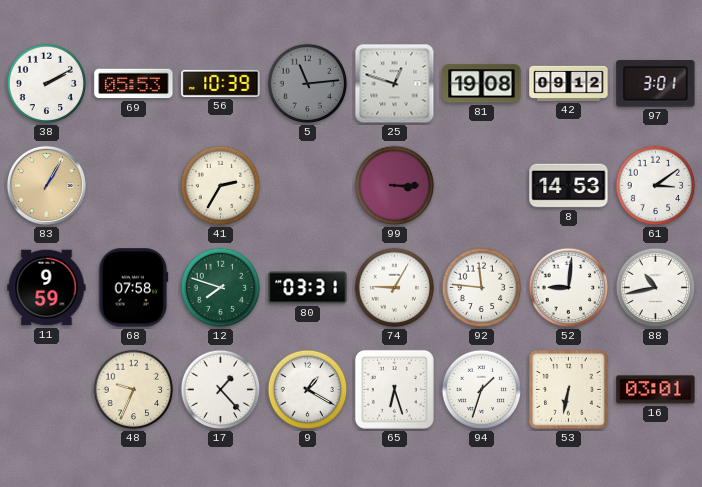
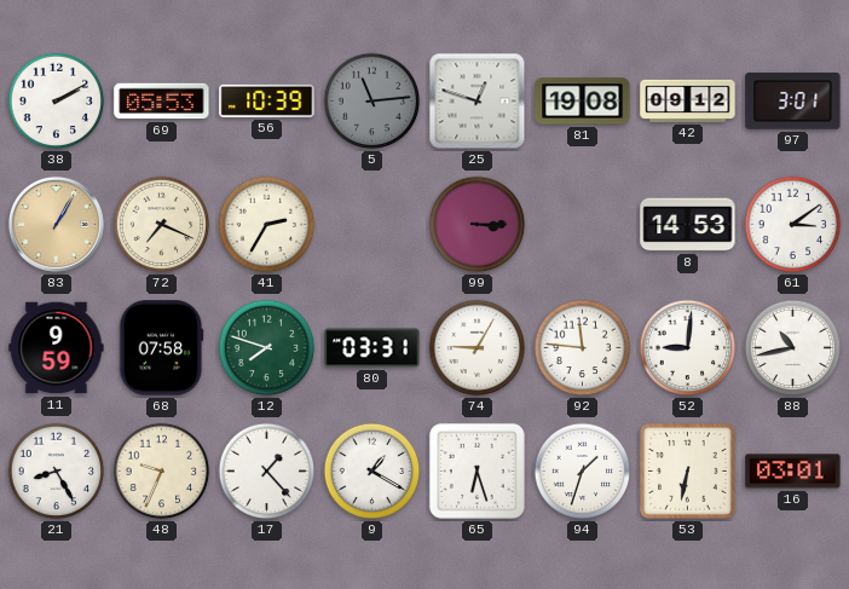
72: none -> 7:19
21: none -> 8:25
